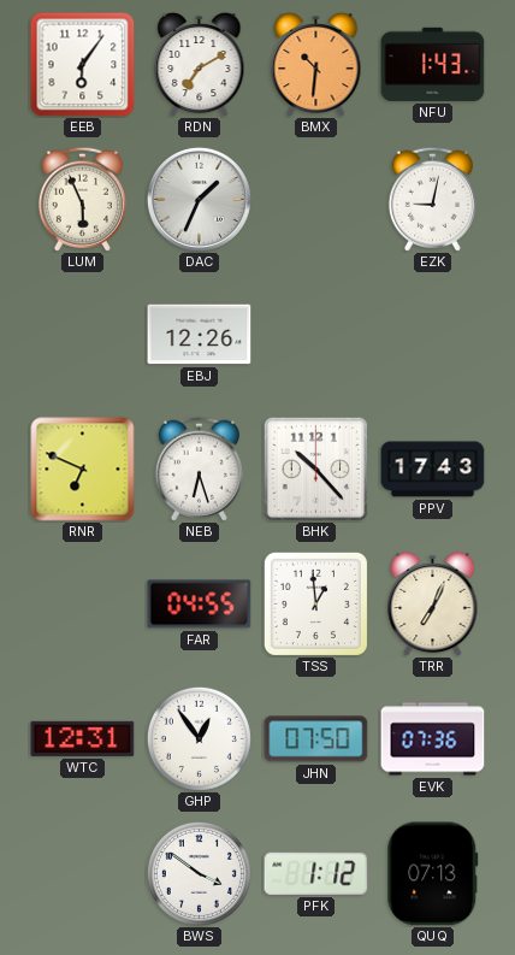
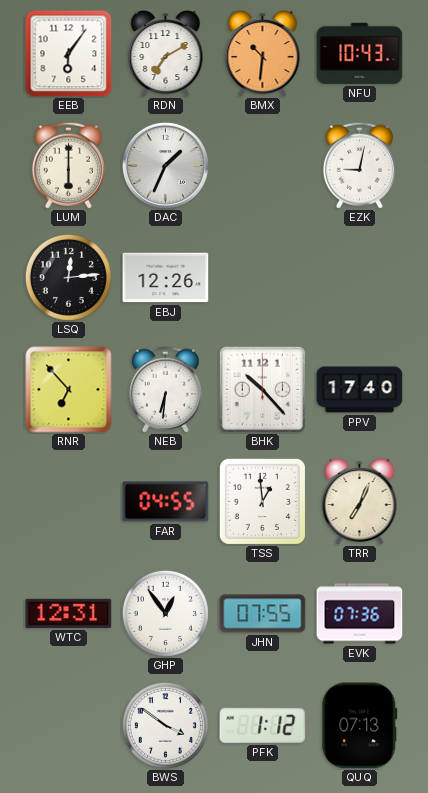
NFU: 1:43 -> 10:43
LUM: 5:56 -> 6:00
LSQ: none -> 12:14
RNR: 6:49 -> 6:53
NEB: 6:27 -> 6:31
PPV: 17:43 -> 17:40
JHN: 07:50 -> 07:55
